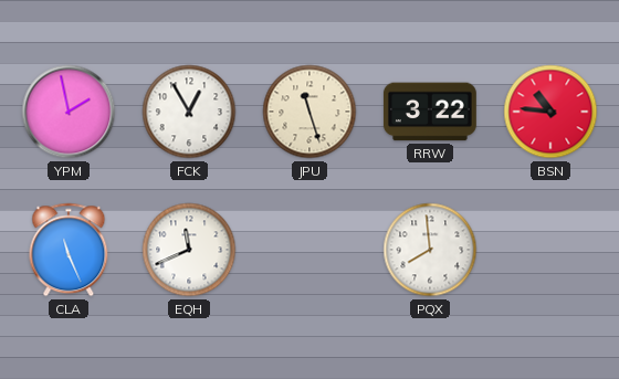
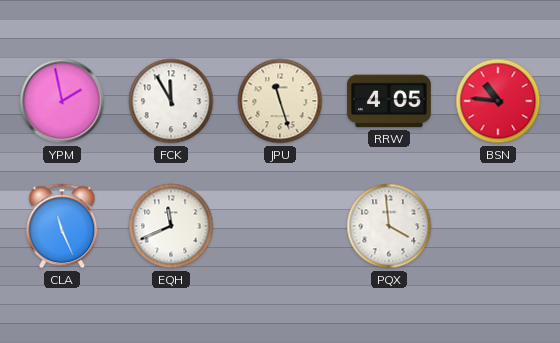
FCK: 12:55 -> 11:55
RRW: 3:22 -> 4:05
PQX: 7:59 -> 3:59
